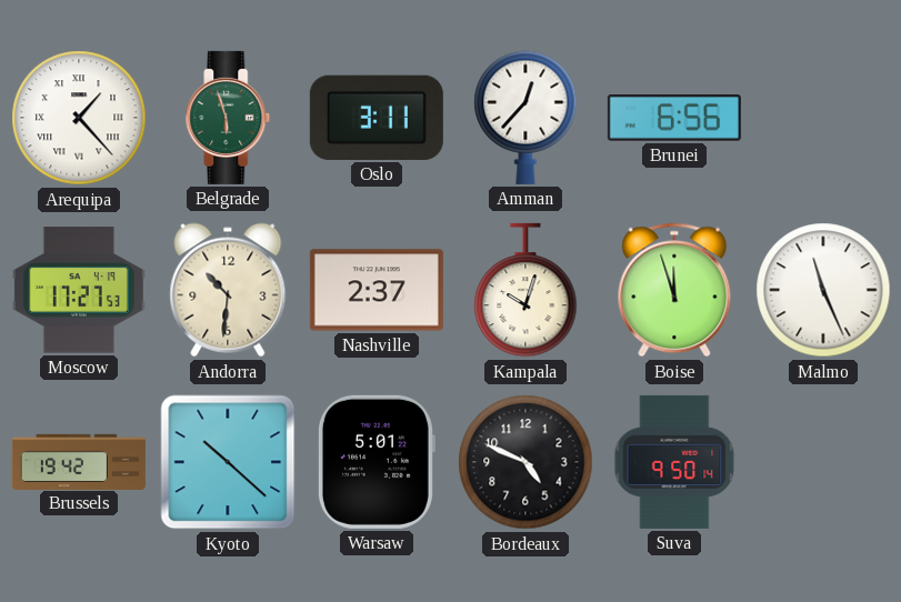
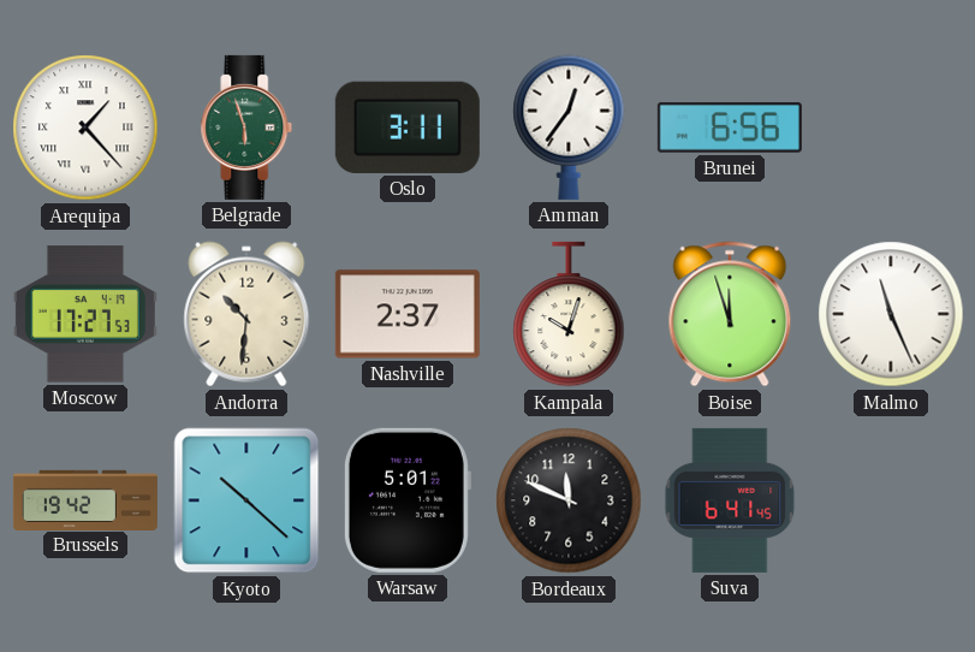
Amman: 12:37 -> 12:36
Bordeaux: 4:49 -> 11:49
Suva: 9:50 -> 6:41
